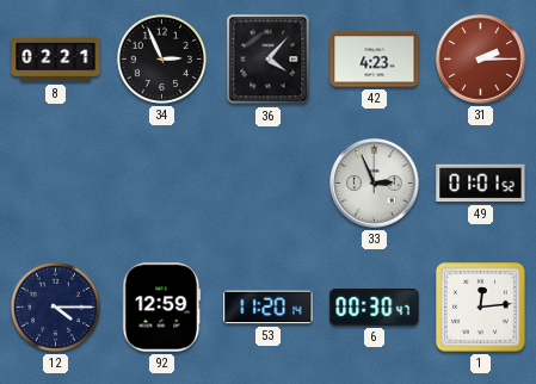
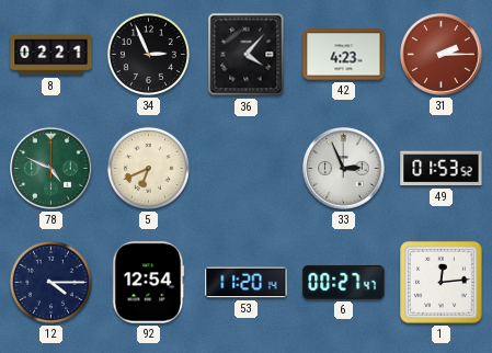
78: none -> 4:49
5: none -> 6:41
49: 01:01 -> 01:53
92: 12:59 -> 12:54
6: 00:30 -> 00:27
